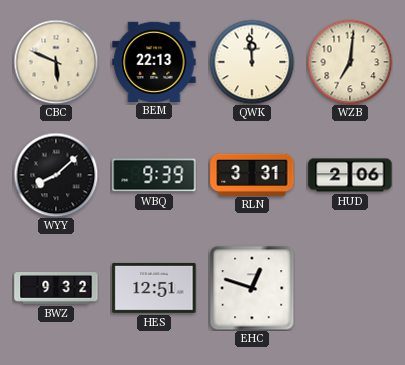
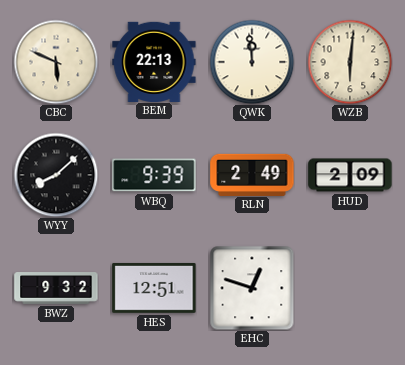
WZB: 7:01 -> 6:01
RLN: 3:31 -> 2:49
HUD: 2:06 -> 2:09
